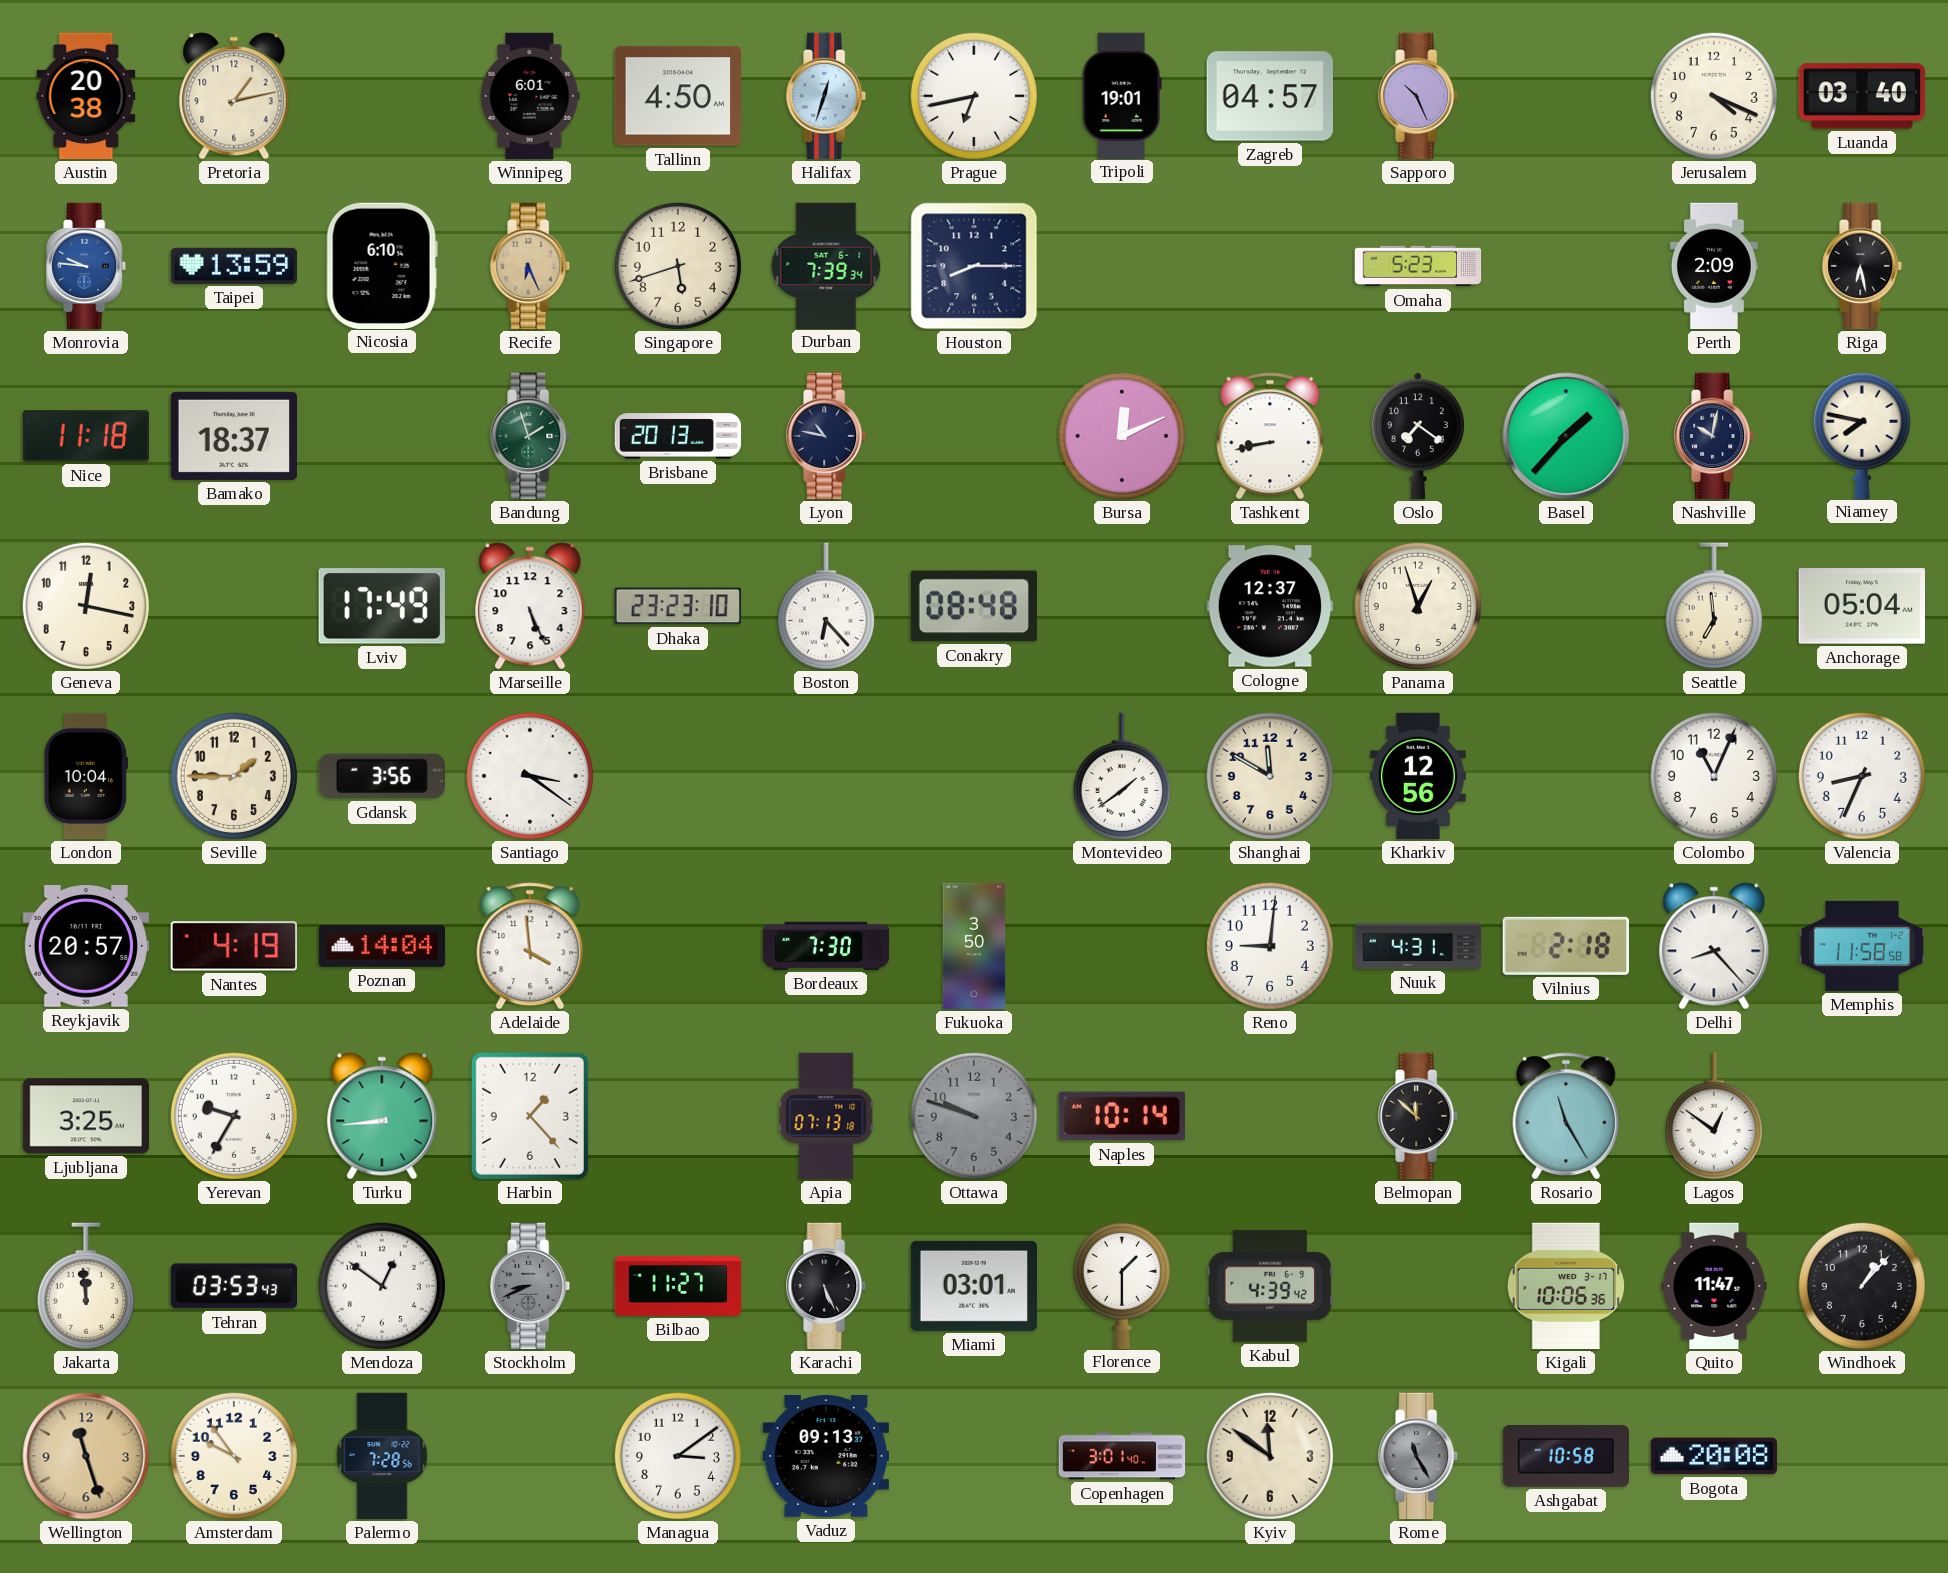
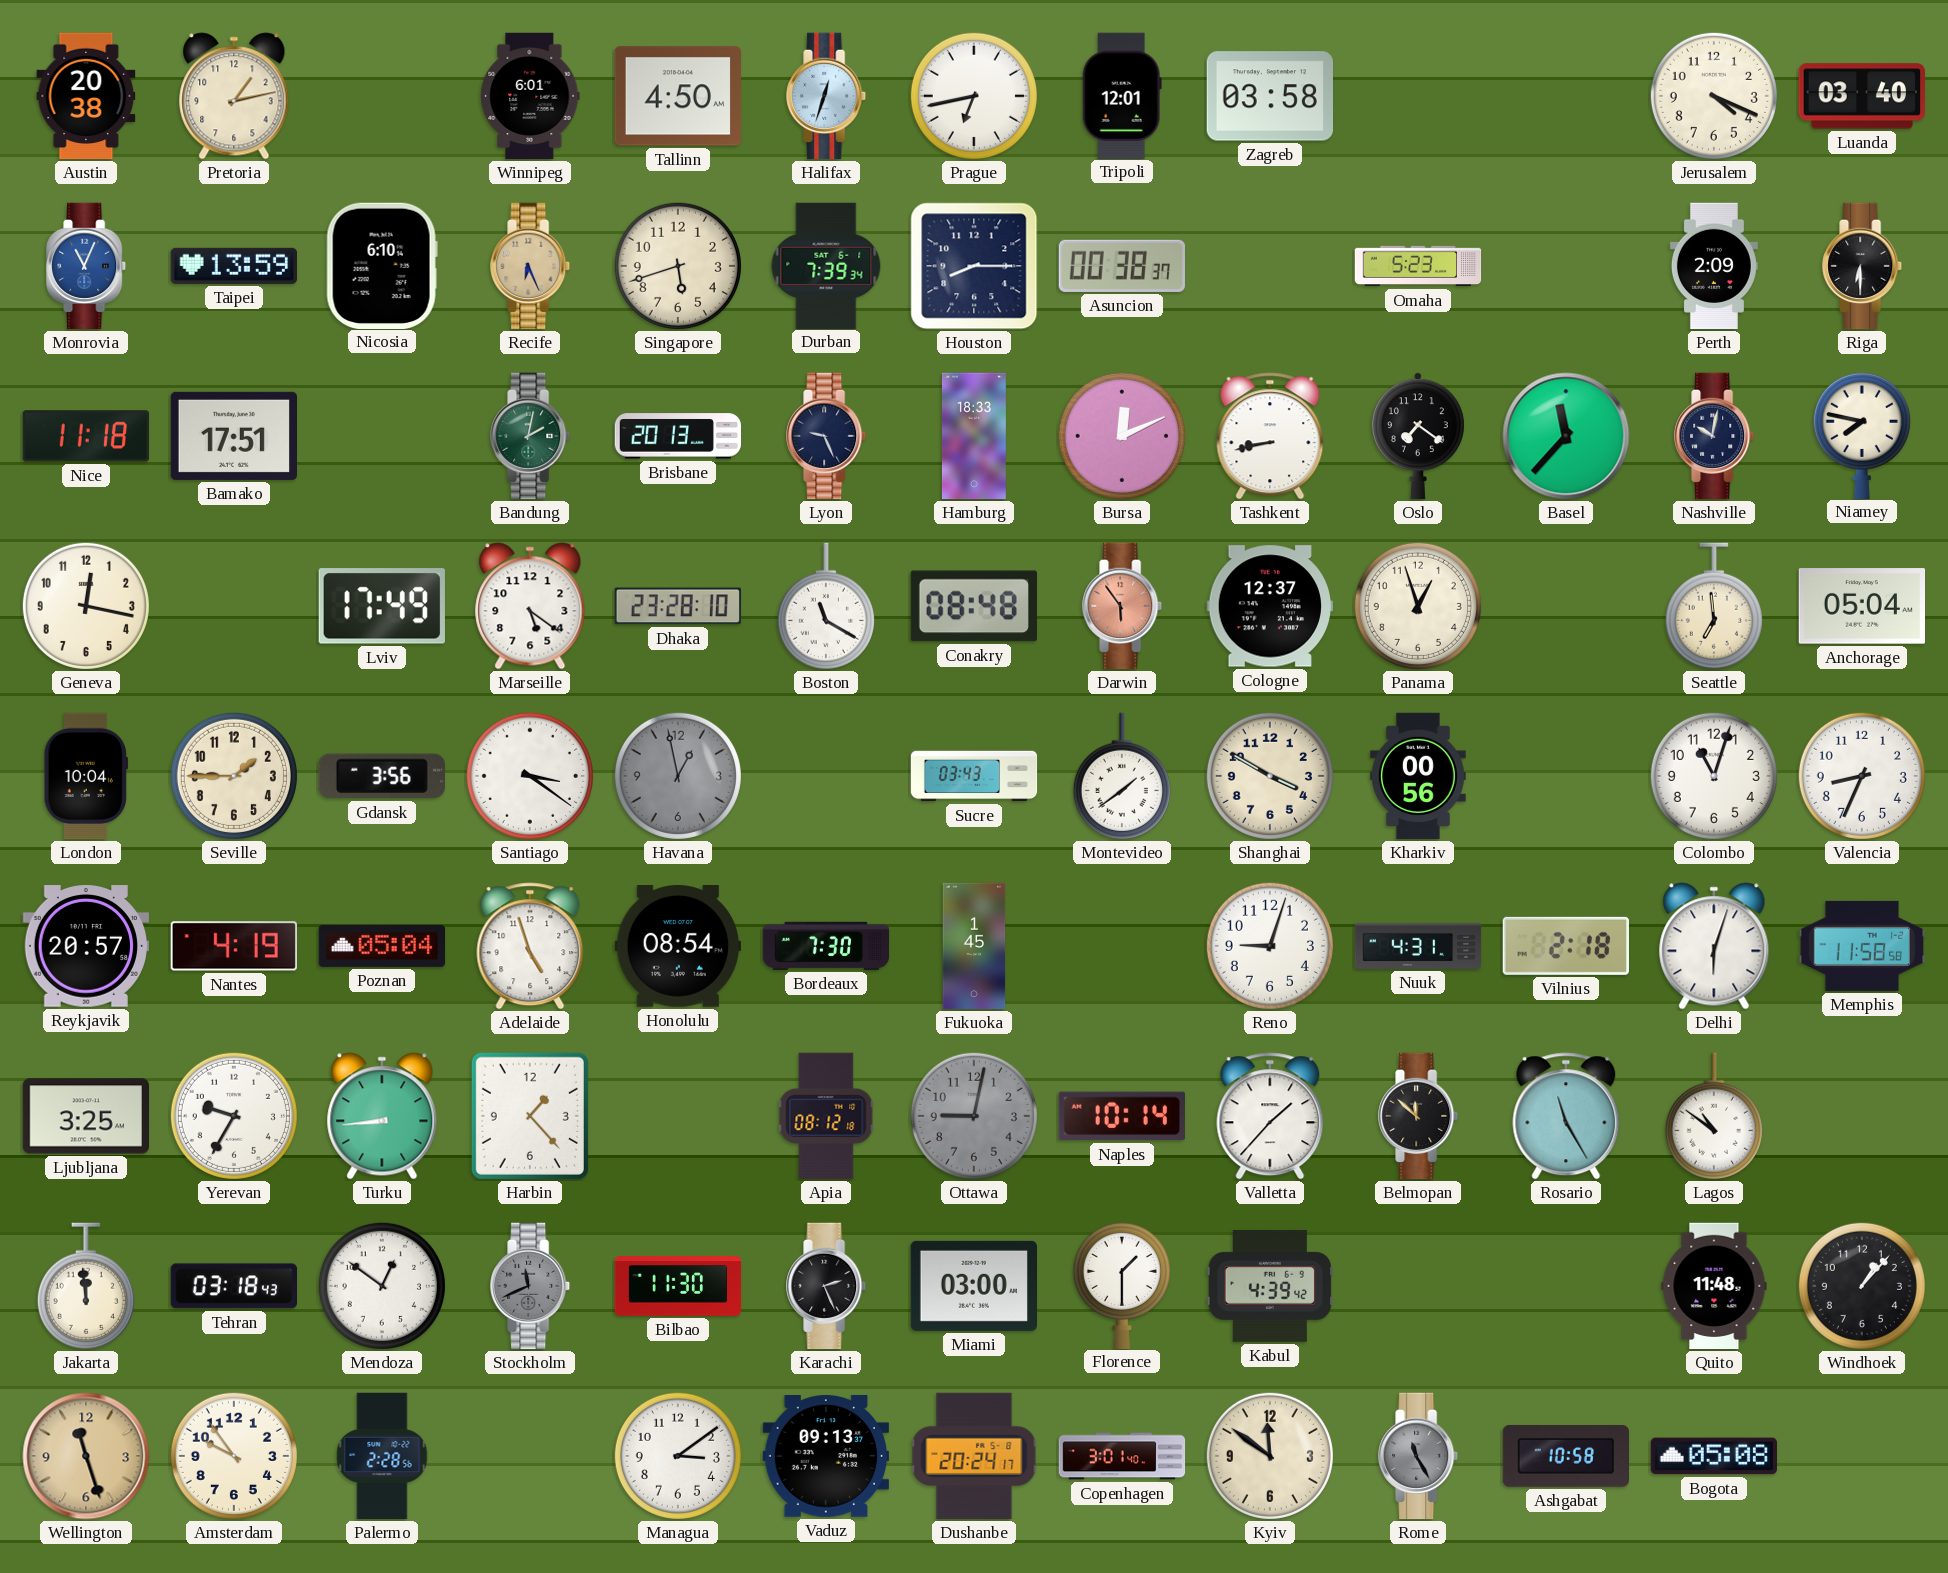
Tripoli: 19:01 -> 12:01
Zagreb: 04:57 -> 03:58
Sapporo: 10:26 -> none
Monrovia: 9:46 -> 11:04
Asuncion: none -> 00:38
Riga: 6:28 -> 6:30
Bamako: 18:37 -> 17:51
Bandung: 1:57 -> 2:02
Lyon: 10:47 -> 9:26
Hamburg: none -> 18:33
Basel: 1:37 -> 11:37
Marseille: 5:26 -> 5:21
Dhaka: 23:23 -> 23:28
Boston: 6:23 -> 11:20
Darwin: none -> 5:54
Havana: none -> 12:58
Sucre: none -> 03:43
Shanghai: 11:50 -> 3:50
Kharkiv: 12:56 -> 00:56
Colombo: 11:04 -> 11:03
Poznan: 14:04 -> 05:04
Adelaide: 3:59 -> 4:57
Honolulu: none -> 08:54
Fukuoka: 3:50 -> 1:45
Reno: 9:01 -> 9:03
Delhi: 8:23 -> 6:03
Apia: 07:13 -> 08:12
Ottawa: 9:48 -> 9:02
Valletta: none -> 1:37
Lagos: 12:51 -> 10:51
Tehran: 03:53 -> 03:18
Stockholm: 8:41 -> 11:41
Bilbao: 11:27 -> 11:30
Karachi: 5:26 -> 2:26
Miami: 03:01 -> 03:00
Kigali: 10:06 -> none
Quito: 11:47 -> 11:48
Palermo: 7:28 -> 2:28
Dushanbe: none -> 20:24
Bogota: 20:08 -> 05:08
